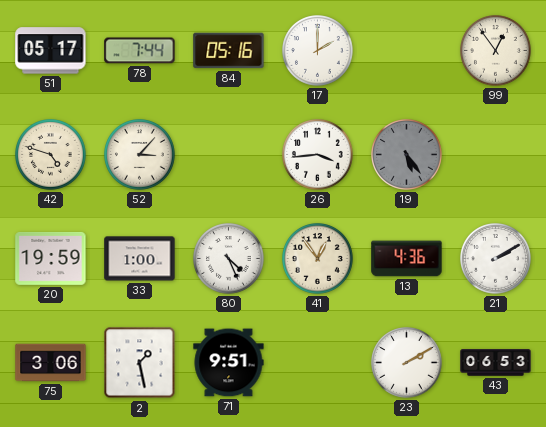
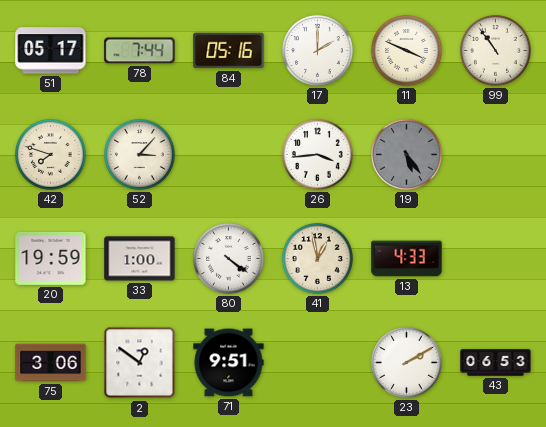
11: none -> 3:49
99: 12:54 -> 10:54
42: 4:48 -> 7:48
80: 4:26 -> 4:21
41: 12:54 -> 12:58
13: 4:36 -> 4:33
21: 2:10 -> none
2: 1:28 -> 12:51
